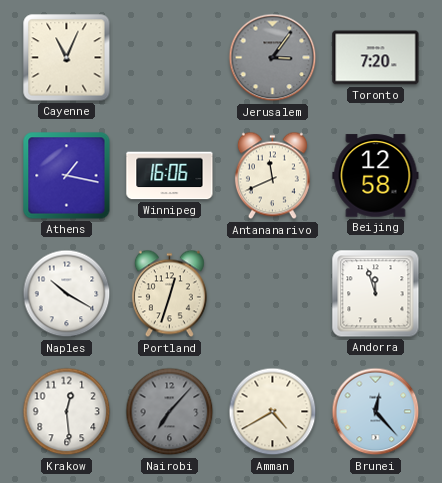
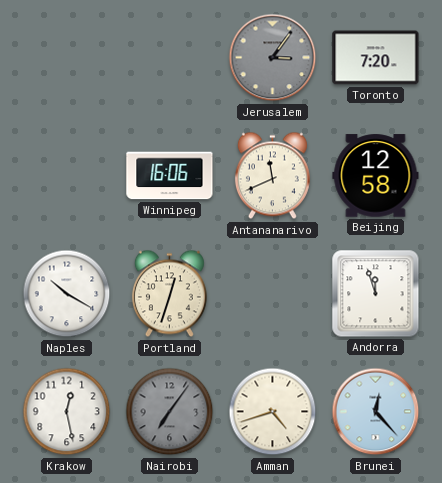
Cayenne: 11:04 -> none
Athens: 1:17 -> none
Krakow: 12:29 -> 12:28
Nairobi: 7:07 -> 7:06
Amman: 4:40 -> 4:42
